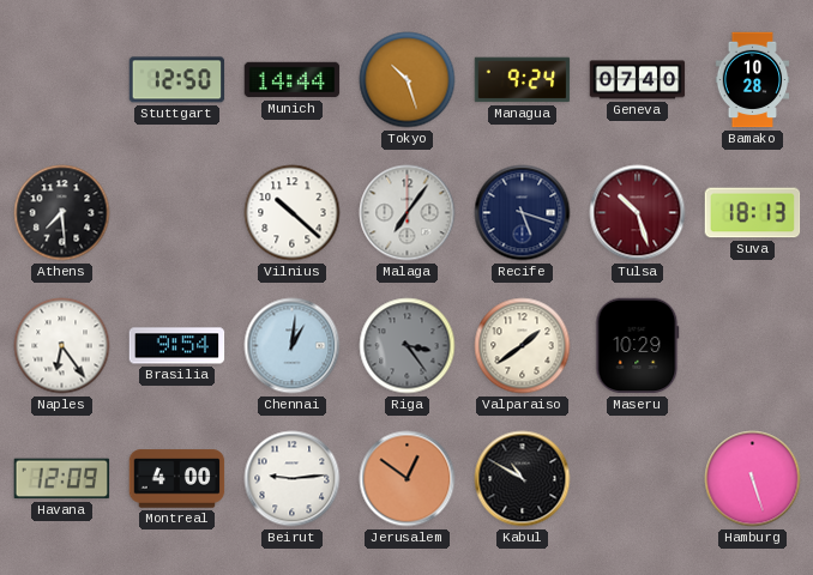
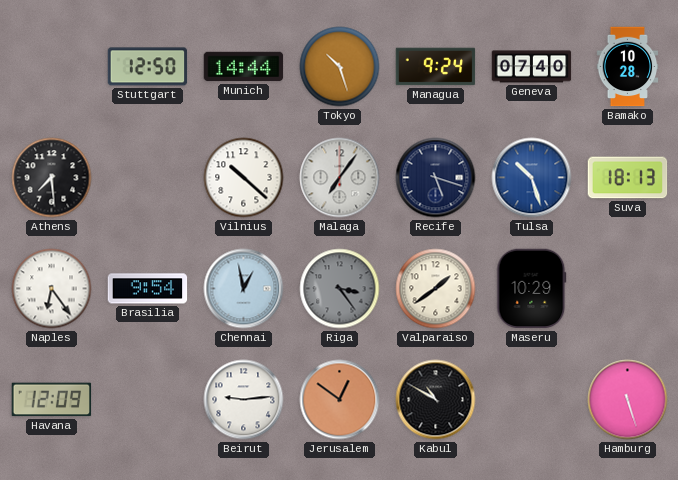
Tulsa dial: burgundy -> blue
Chennai: 1:01 -> 12:58
Montreal: 4:00 -> none
